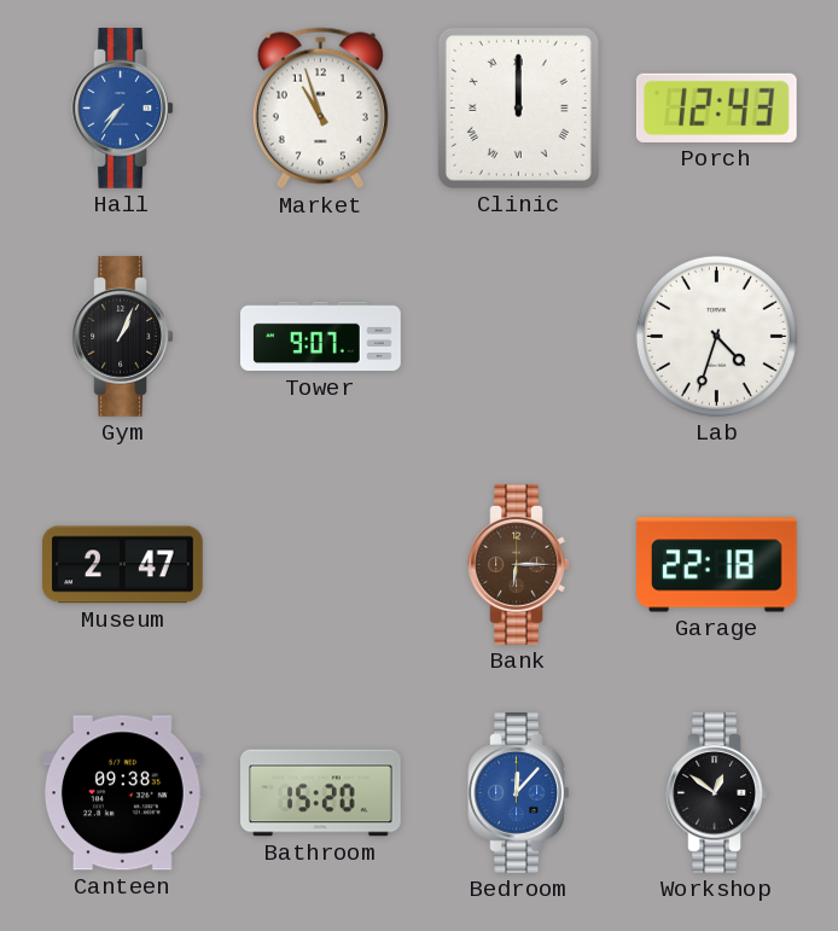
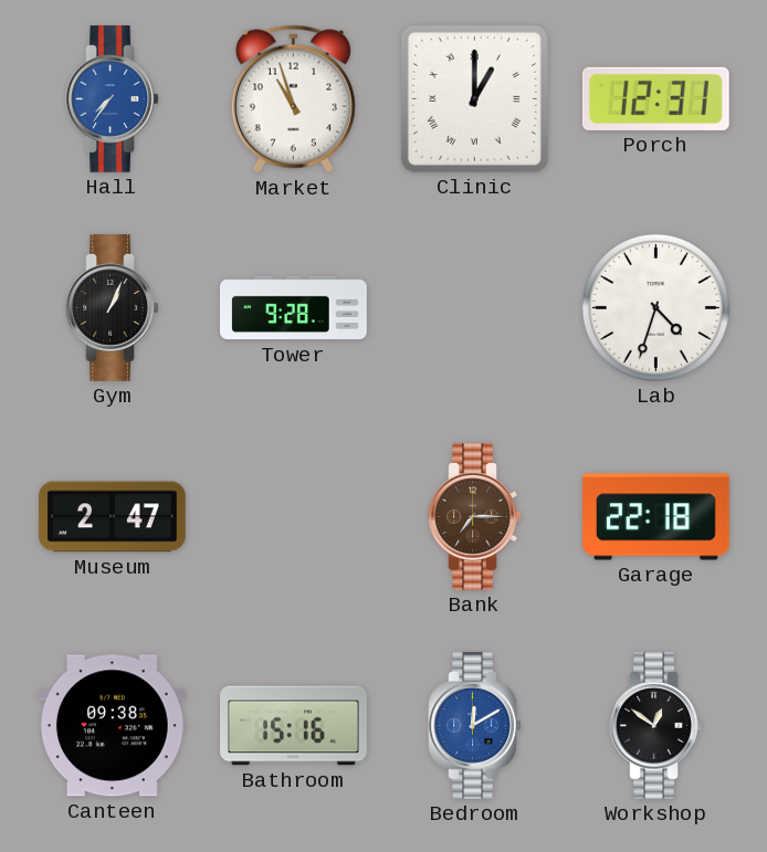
Clinic: 12:00 -> 1:00
Porch: 12:43 -> 12:31
Tower: 9:07 -> 9:28
Bank: 6:15 -> 7:15
Bathroom: 15:20 -> 15:16
Bedroom: 12:07 -> 12:10
